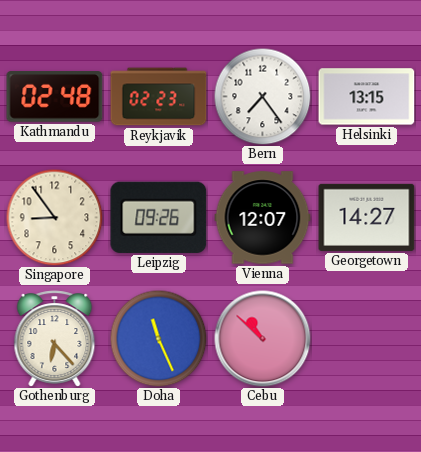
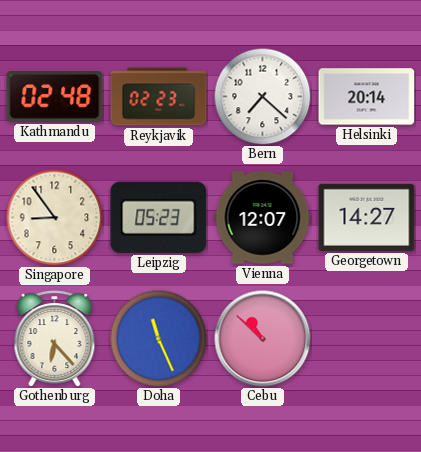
Bern: 7:24 -> 7:22
Helsinki: 13:15 -> 20:14
Leipzig: 09:26 -> 05:23
